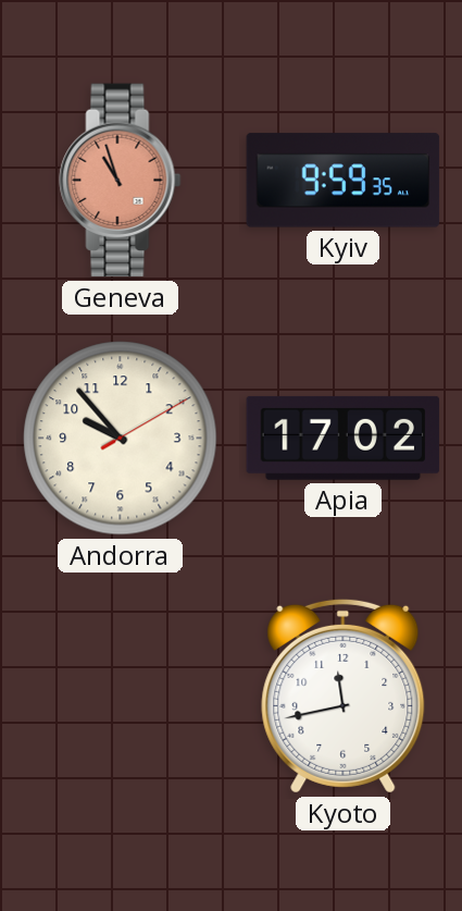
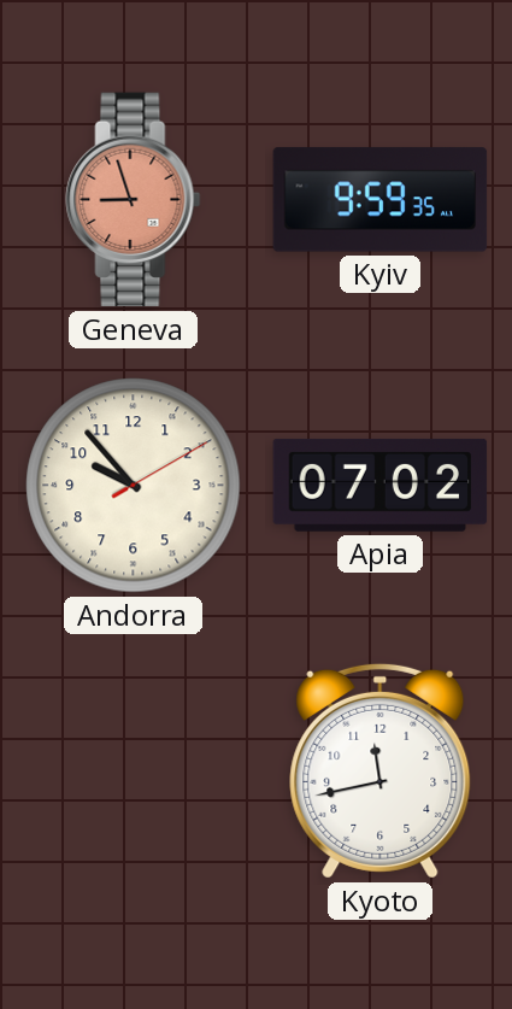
Geneva: 10:57 -> 8:57
Apia: 17:02 -> 07:02
